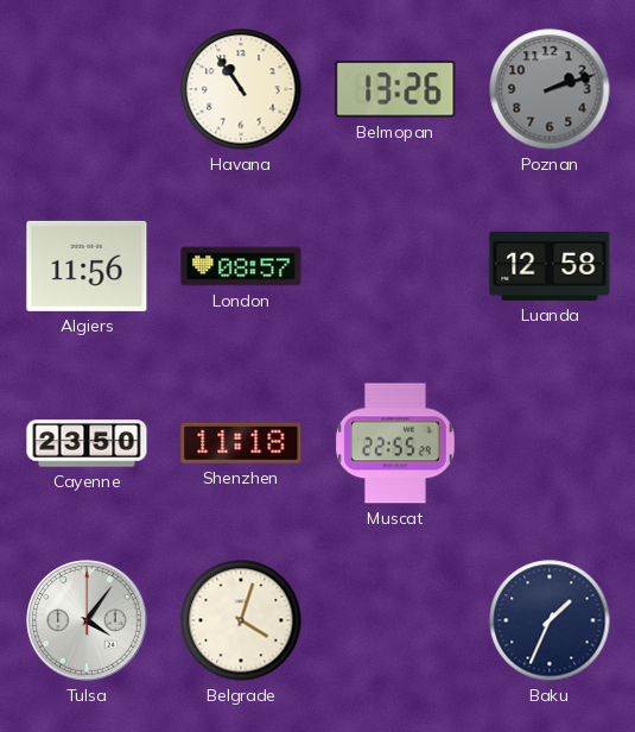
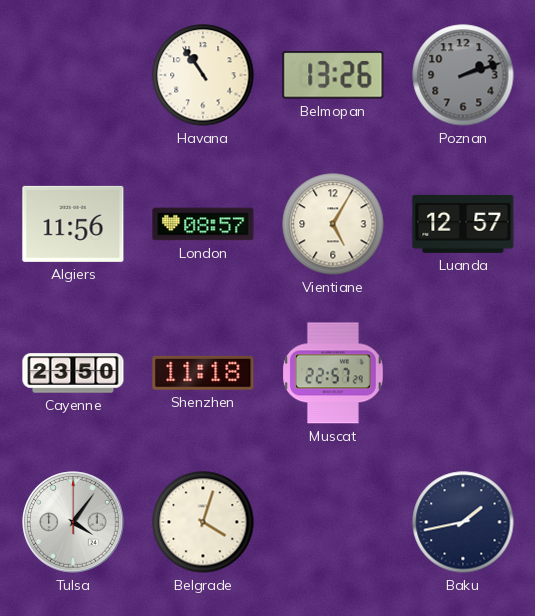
Vientiane: none -> 5:05
Luanda: 12:58 -> 12:57
Muscat: 22:55 -> 22:57
Baku: 1:34 -> 1:43
